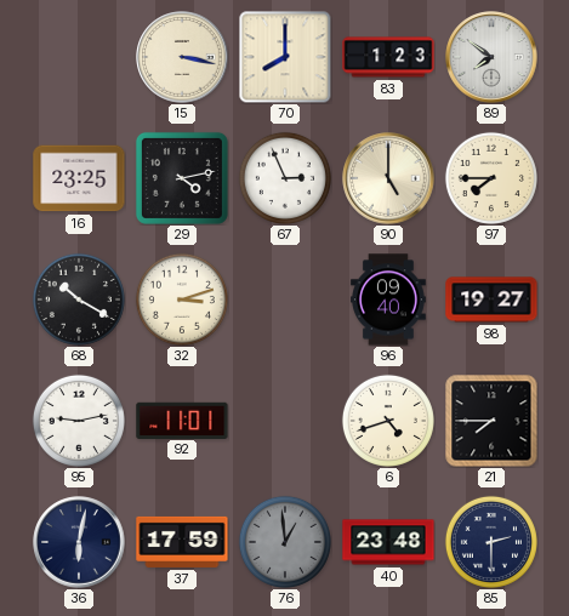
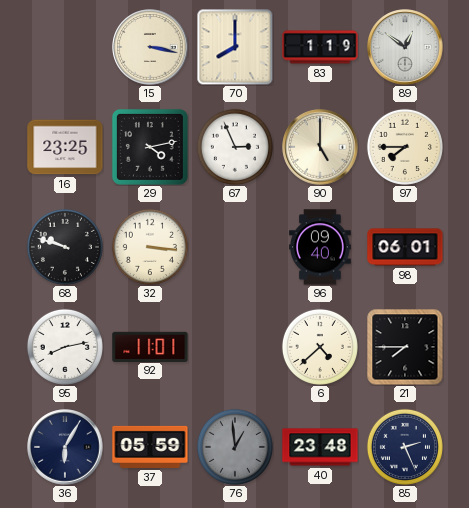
83: 1:23 -> 1:19
89: 7:51 -> 12:51
68: 10:20 -> 9:48
32: 3:12 -> 3:16
98: 19:27 -> 06:01
95: 9:13 -> 8:13
6: 4:42 -> 4:38
36: 6:02 -> 6:05
37: 17:59 -> 05:59
85: 2:30 -> 2:26
